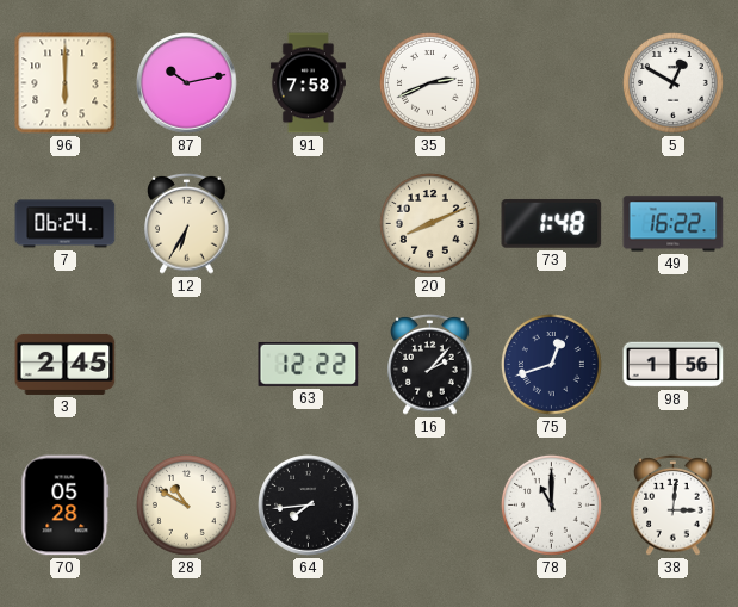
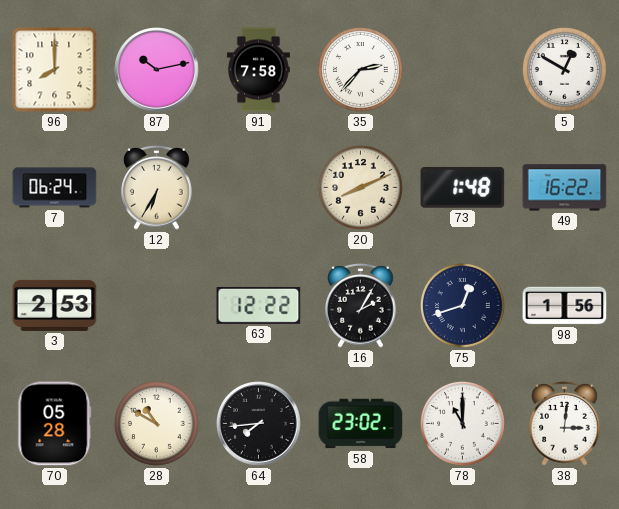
96: 6:00 -> 8:00
35: 2:41 -> 2:37
3: 2:45 -> 2:53
16: 2:07 -> 2:05
58: none -> 23:02
